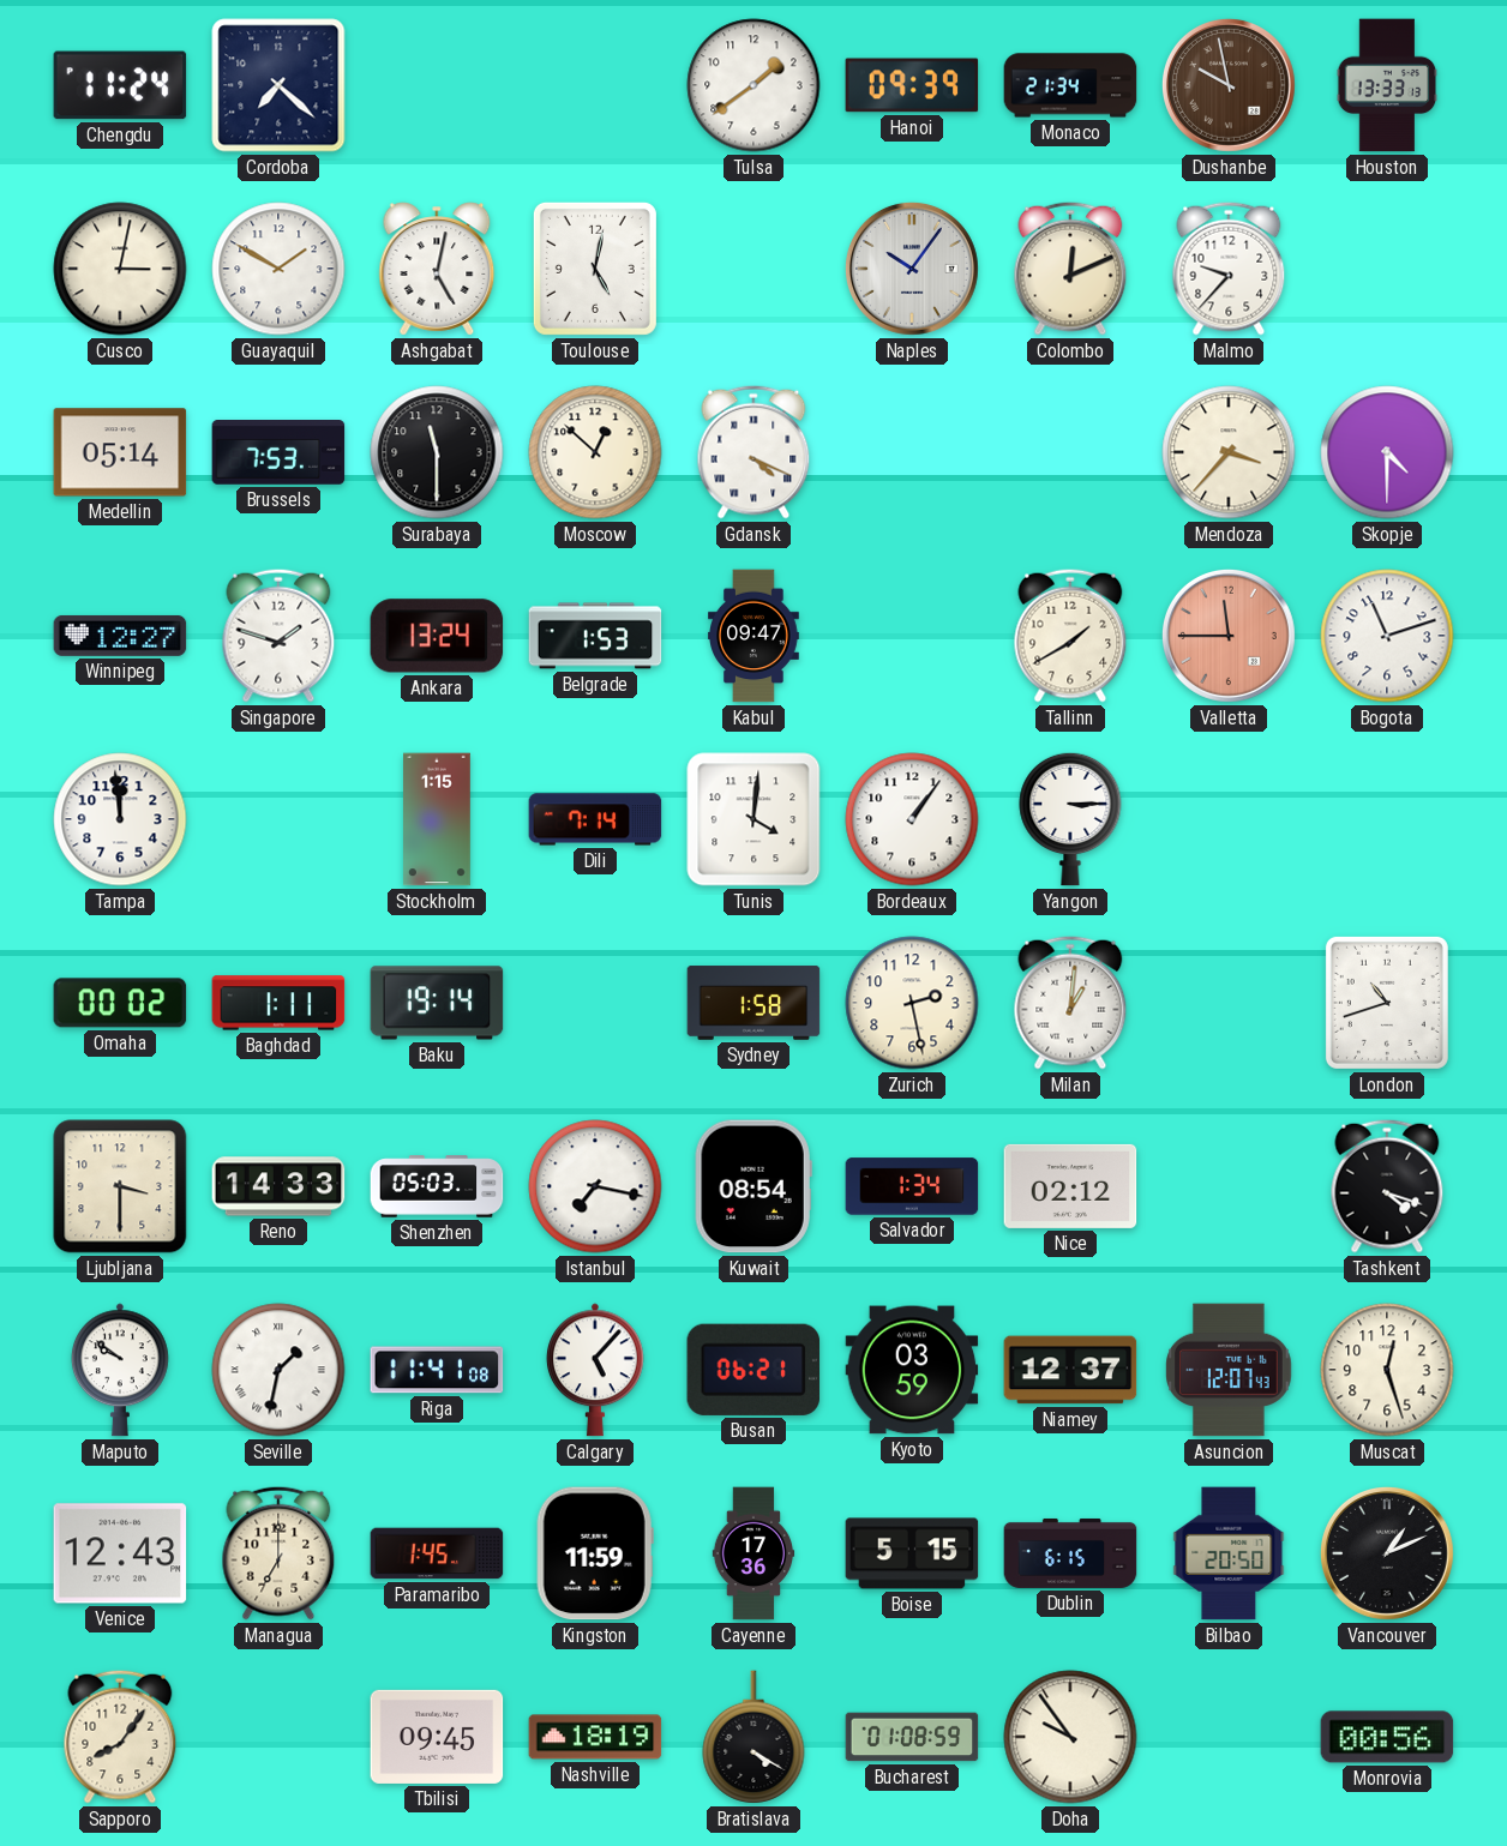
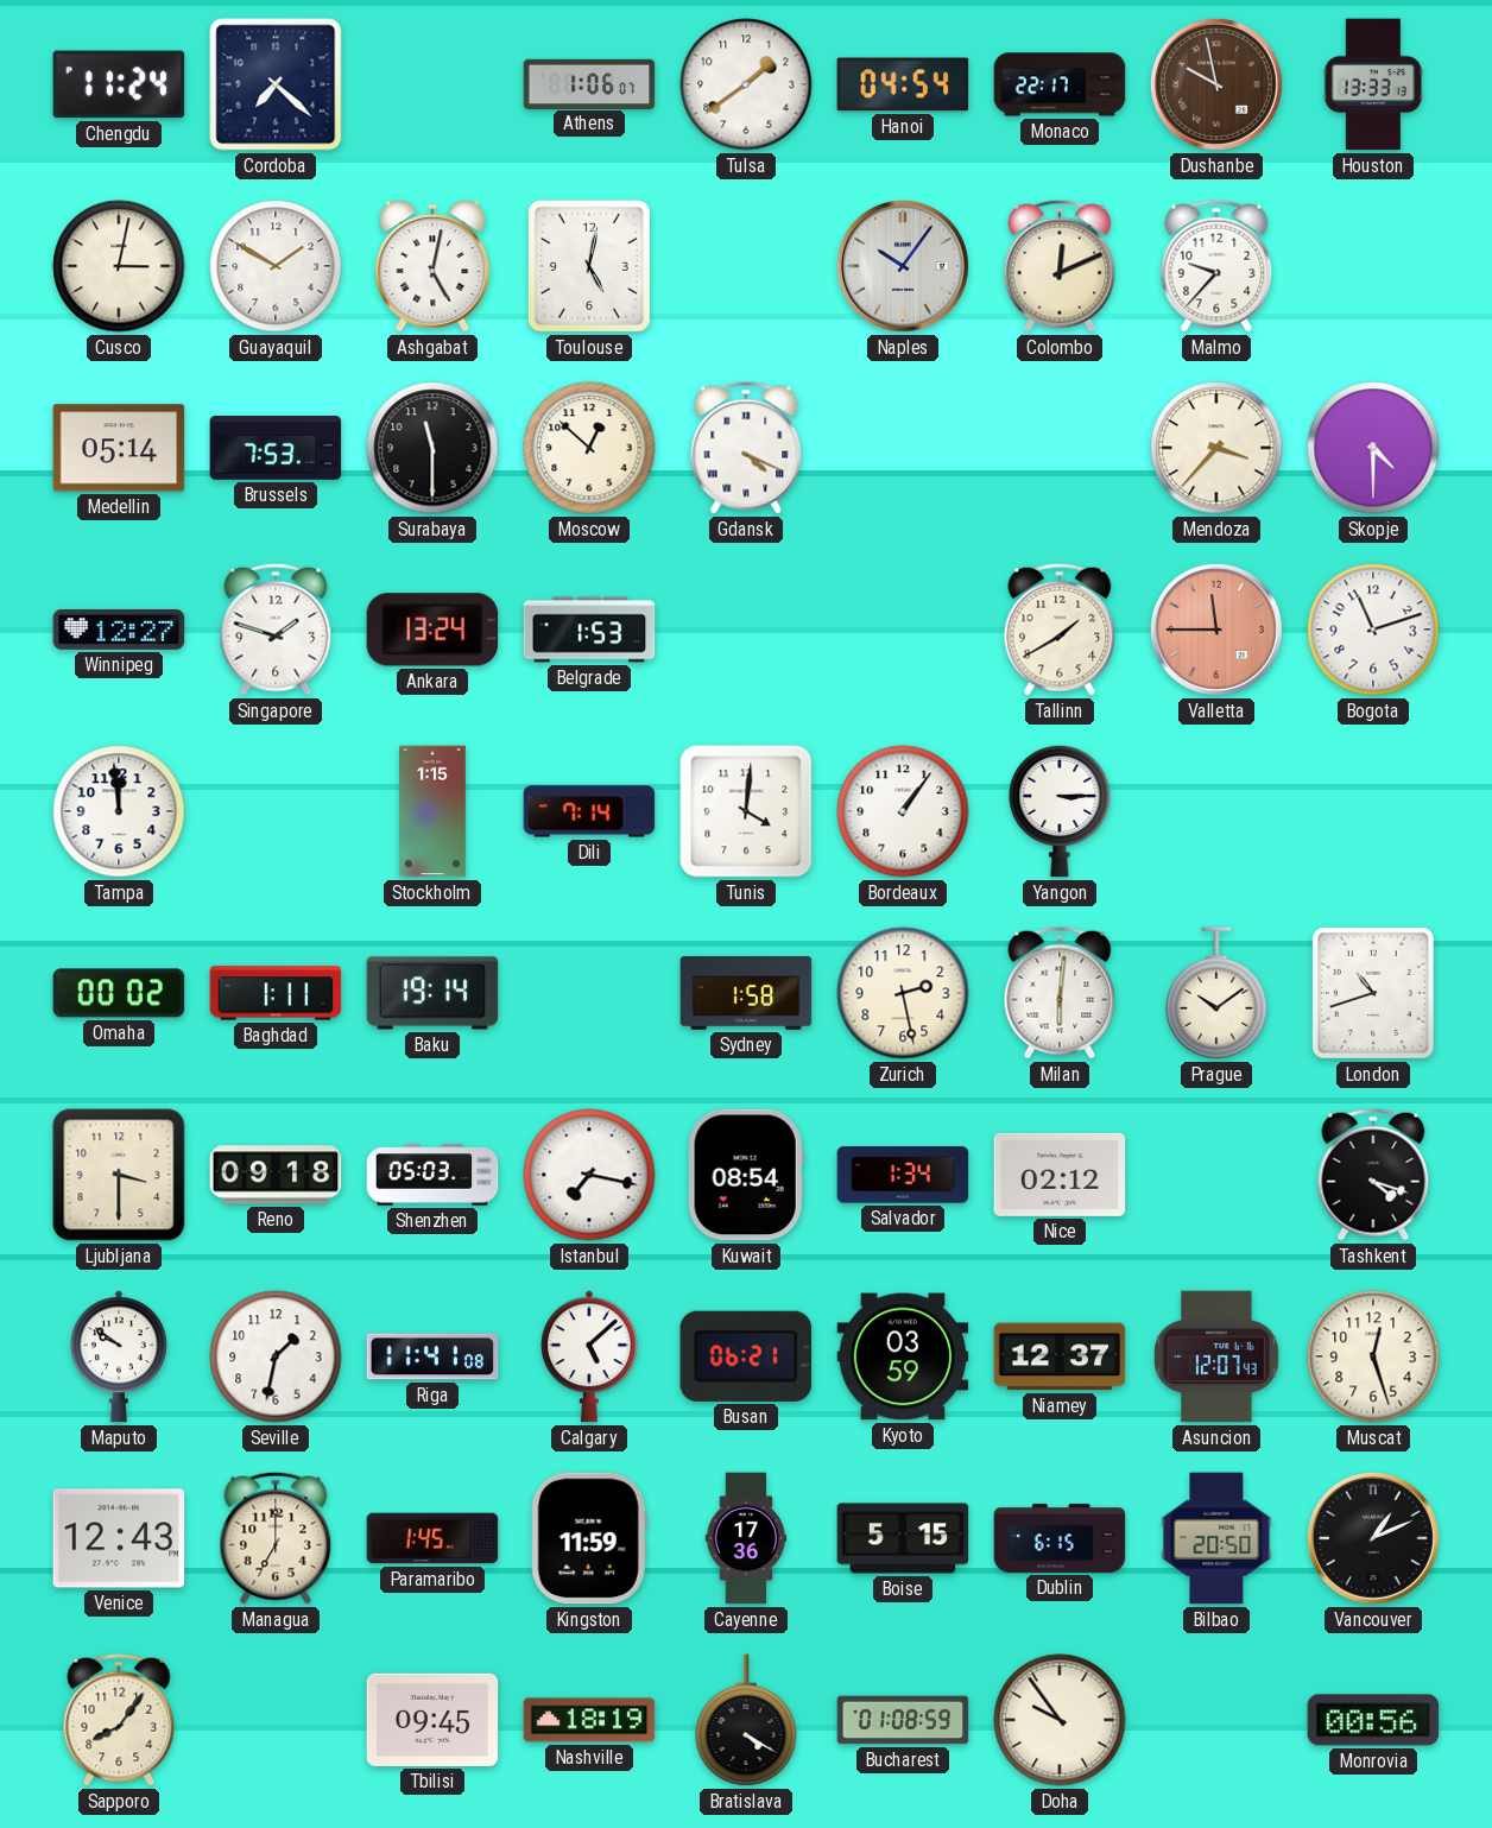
Athens: none -> 1:06
Hanoi: 09:39 -> 04:54
Monaco: 21:34 -> 22:17
Kabul: 09:47 -> none
Milan: 1:01 -> 6:01
Prague: none -> 10:09
Reno: 14:33 -> 09:18
Seville numerals: Roman -> Arabic
Calgary: 5:07 -> 5:08
